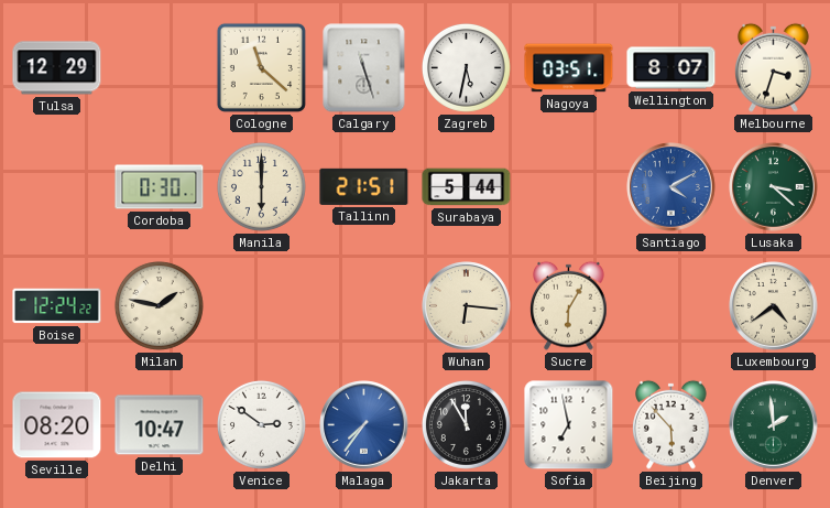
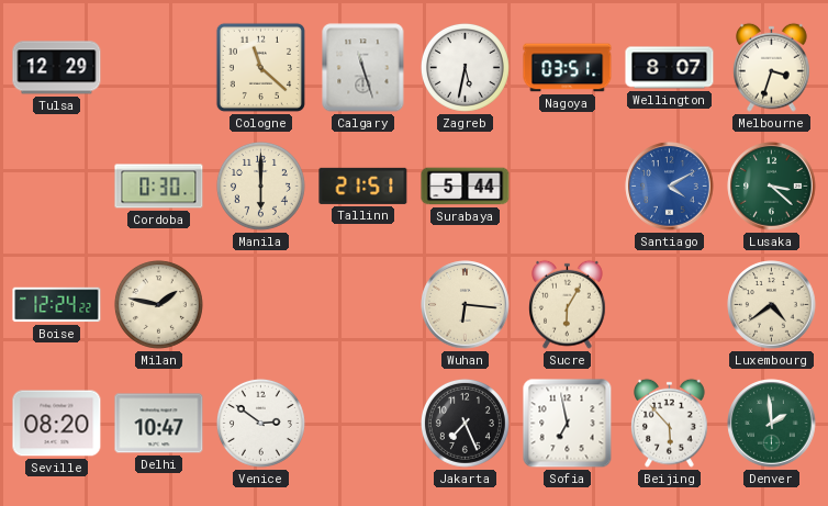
Malaga: 7:36 -> none
Jakarta: 11:55 -> 7:26
